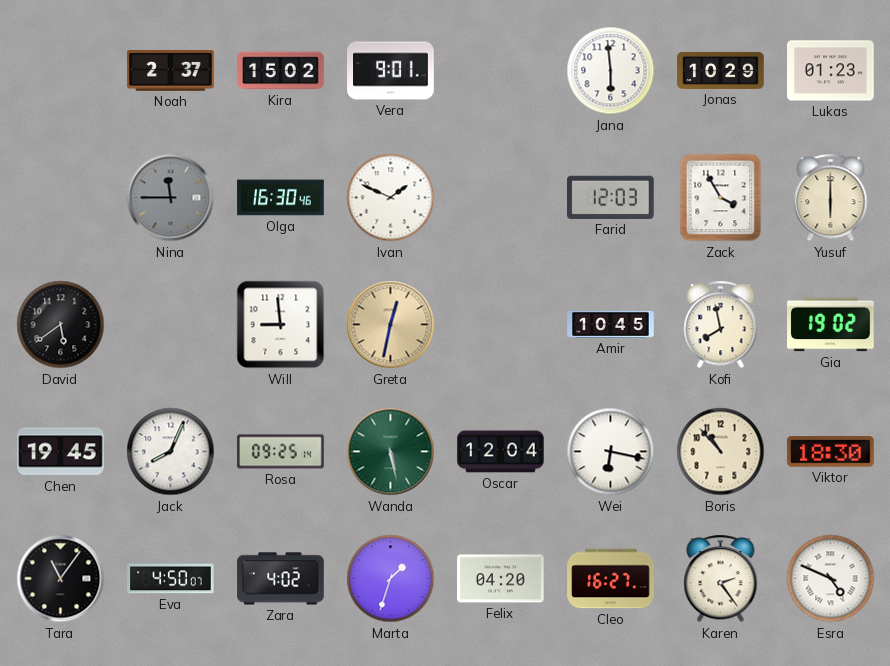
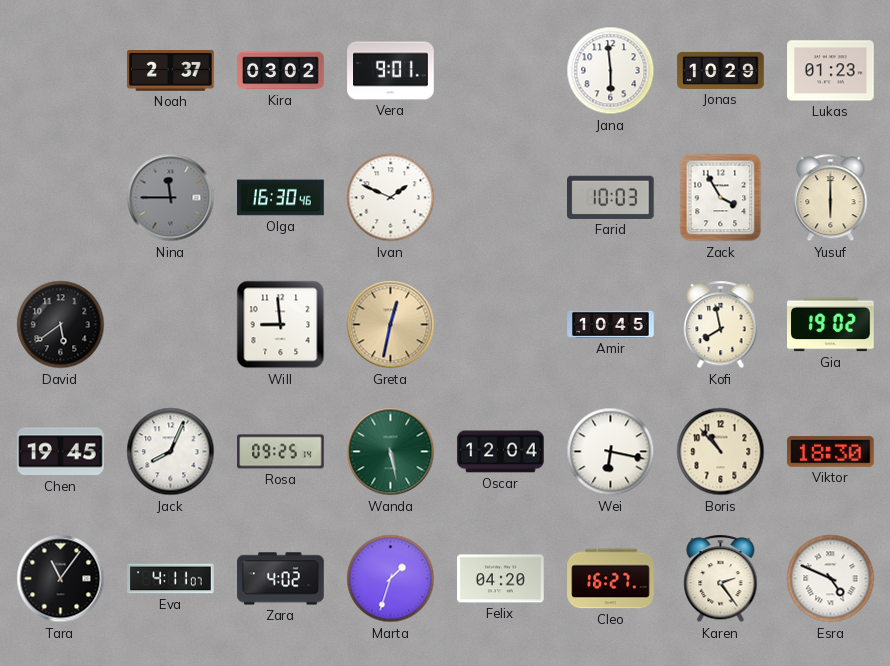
Kira: 15:02 -> 03:02
Farid: 12:03 -> 10:03
Eva: 4:50 -> 4:11
